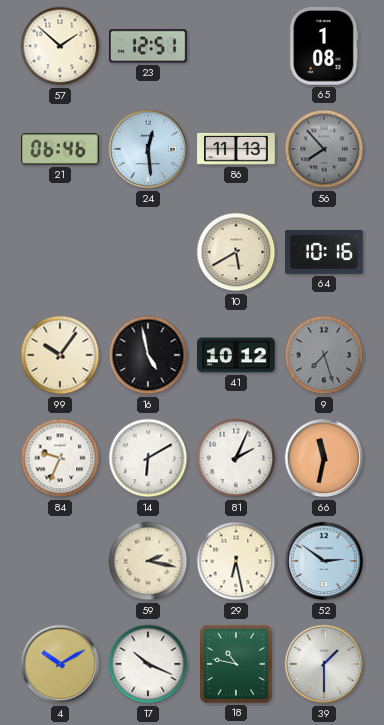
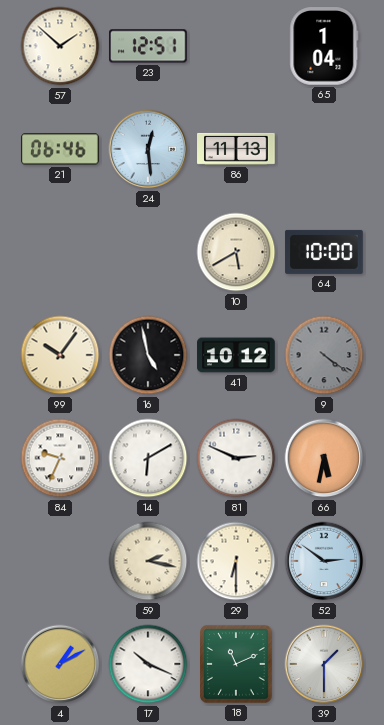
65: 1:08 -> 1:04
56: 7:53 -> none
64: 10:16 -> 10:00
9: 7:27 -> 4:21
81: 2:04 -> 2:49
66: 11:32 -> 5:32
29: 6:28 -> 6:30
4: 10:10 -> 1:10
18: 10:47 -> 11:11
